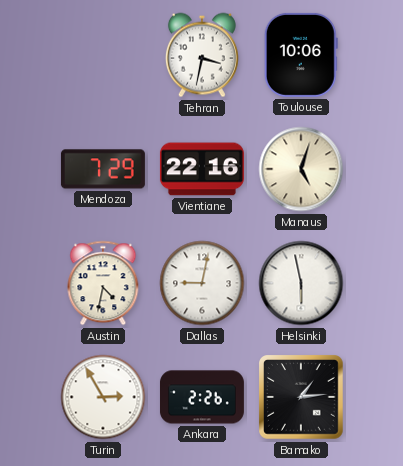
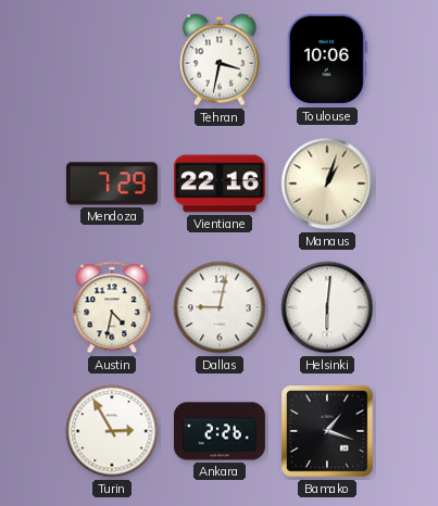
Manaus: 5:03 -> 1:03
Helsinki: 5:58 -> 6:01
Bamako: 1:14 -> 1:18
